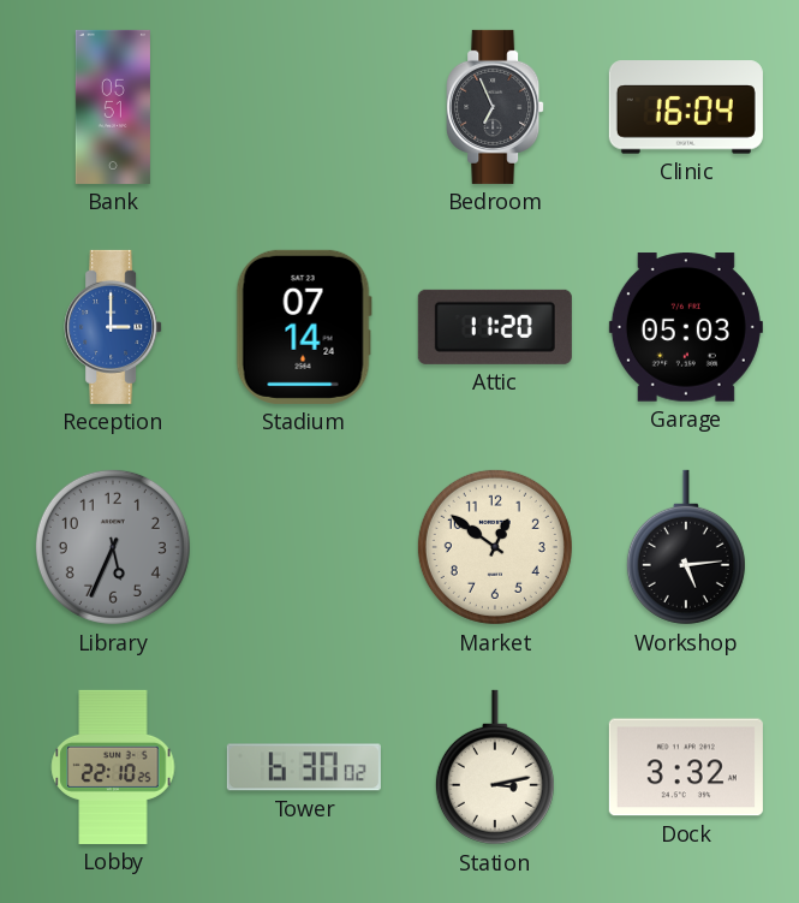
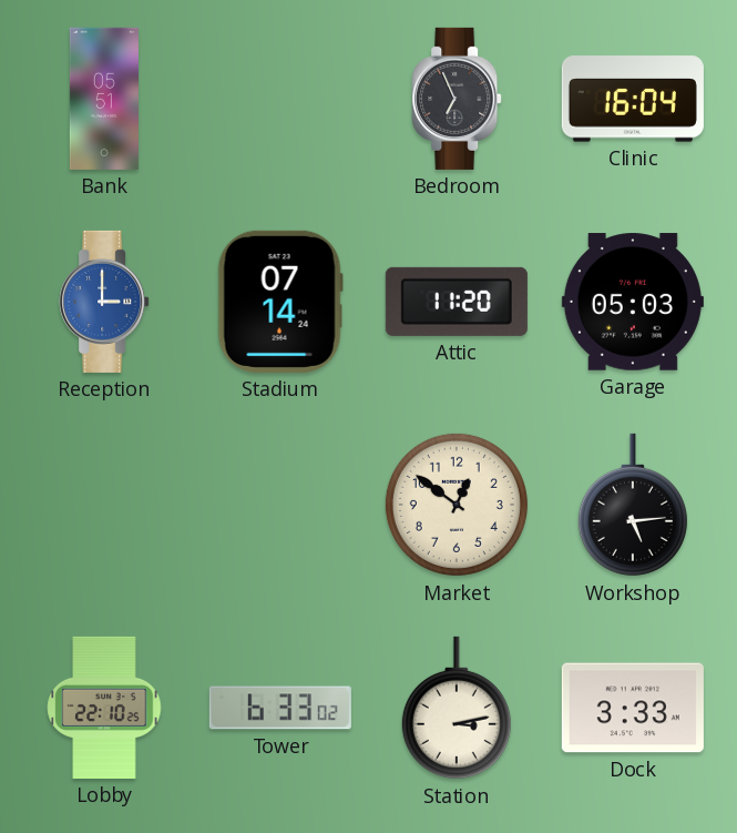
Library: 5:34 -> none
Tower: 6:30 -> 6:33
Dock: 3:32 -> 3:33
